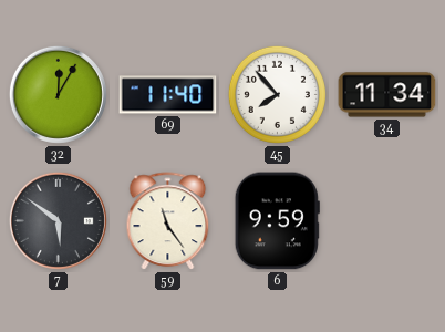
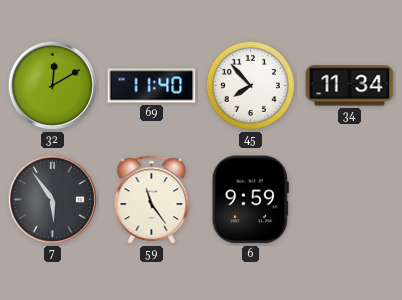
32: 12:05 -> 12:10
7: 5:51 -> 5:54
